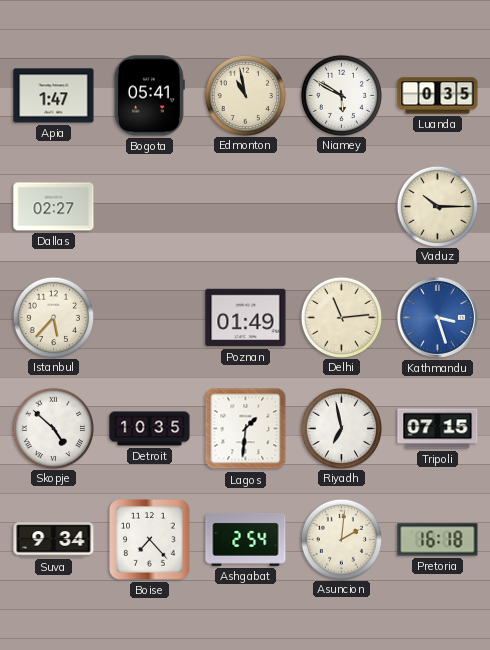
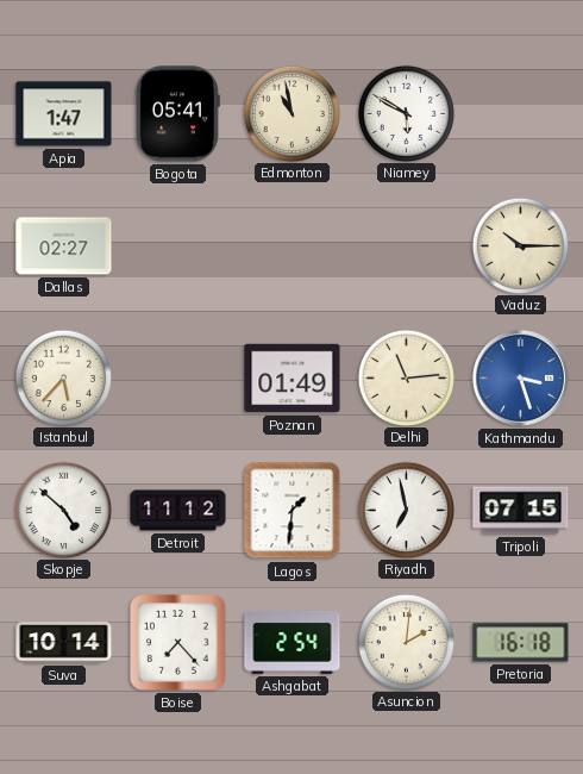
Luanda: 0:35 -> none
Detroit: 10:35 -> 11:12
Suva: 9:34 -> 10:14
